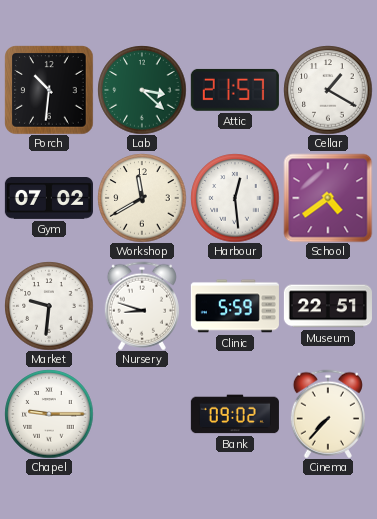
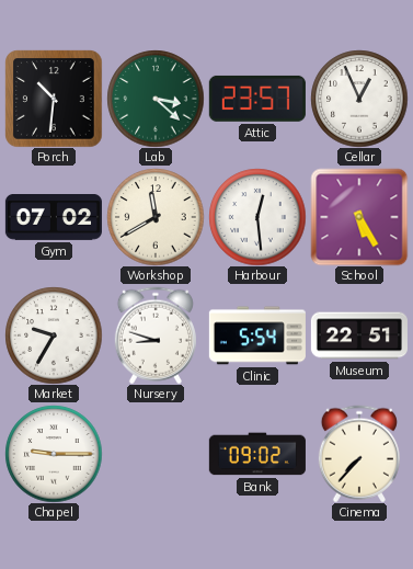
Attic: 21:57 -> 23:57
Cellar: 1:20 -> 12:56
School: 4:39 -> 5:25
Market: 9:31 -> 9:35
Clinic: 5:59 -> 5:54
